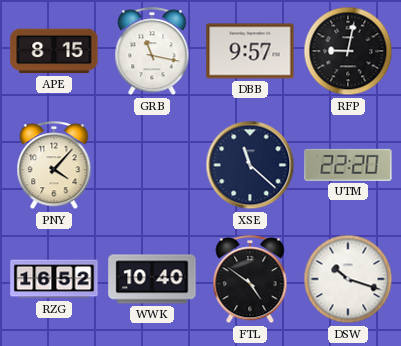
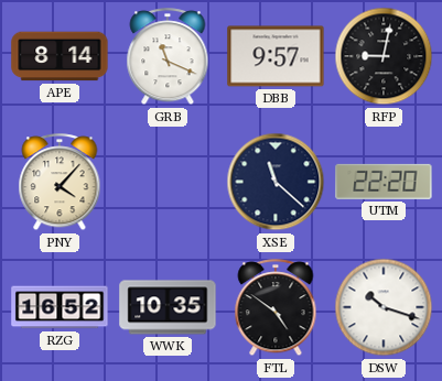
APE: 8:15 -> 8:14
GRB: 11:17 -> 11:19
WWK: 10:40 -> 10:35
